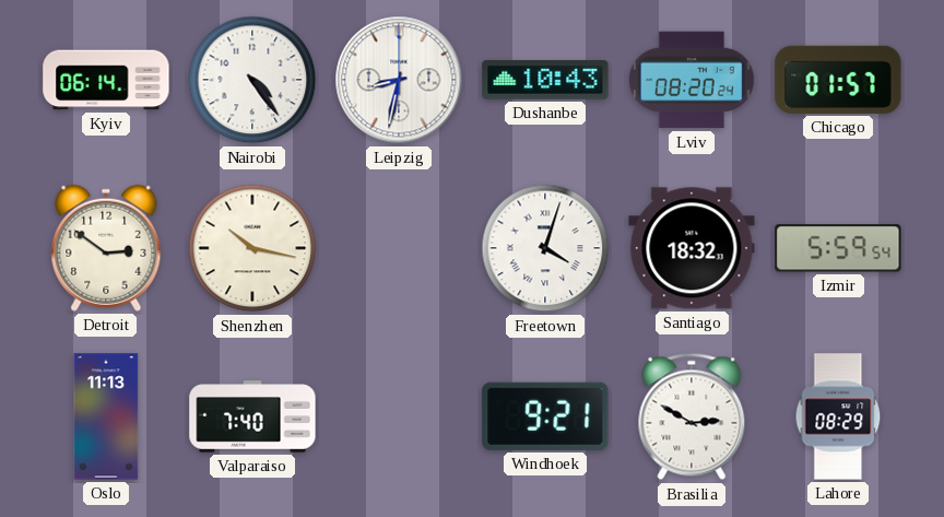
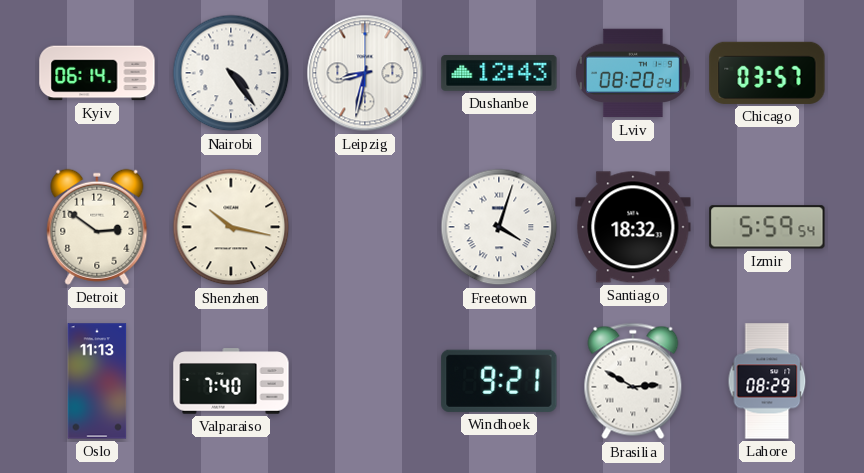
Dushanbe: 10:43 -> 12:43
Chicago: 01:57 -> 03:57
